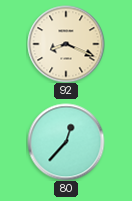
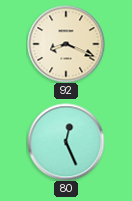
80: 12:37 -> 12:26
